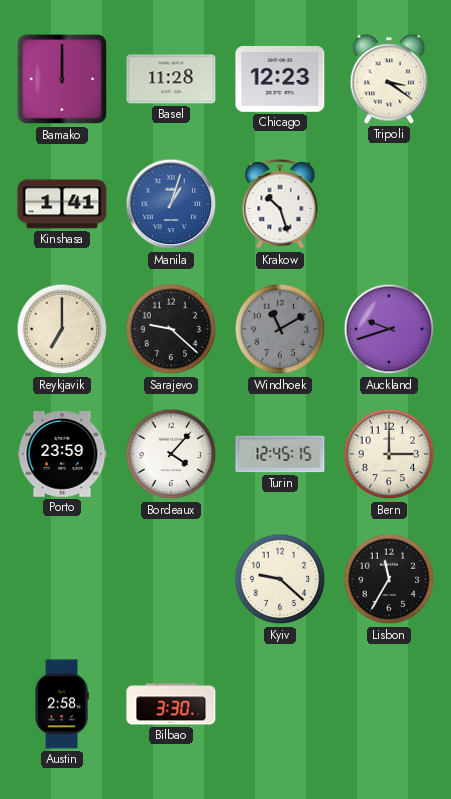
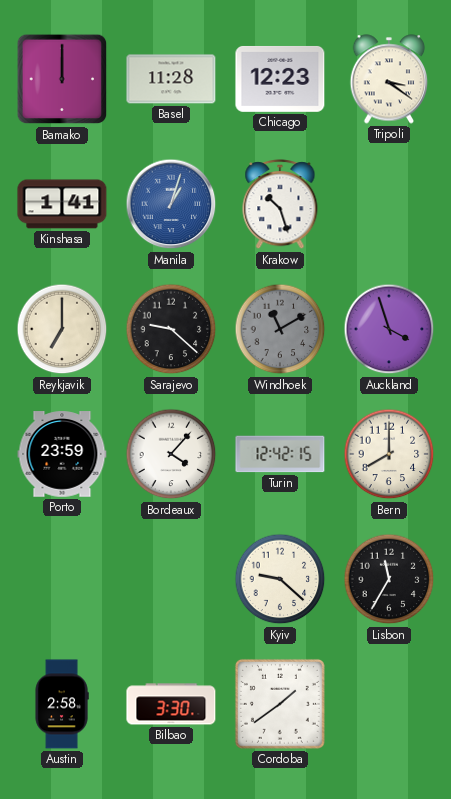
Auckland: 9:42 -> 3:57
Turin: 12:45 -> 12:42
Bern: 3:00 -> 8:00
Cordoba: none -> 1:39
